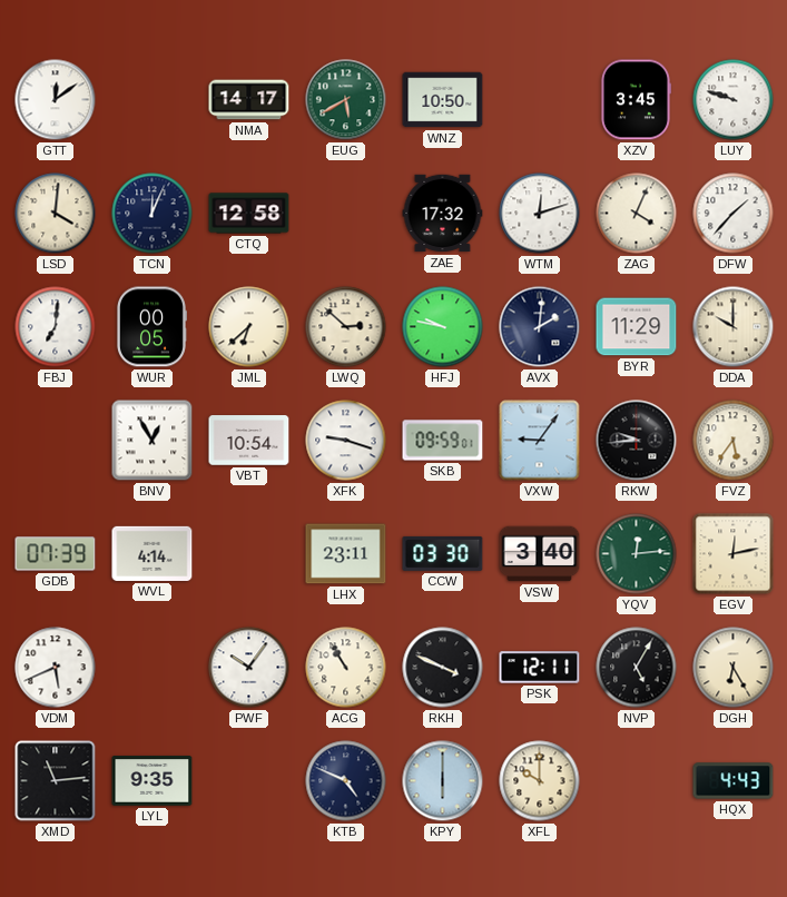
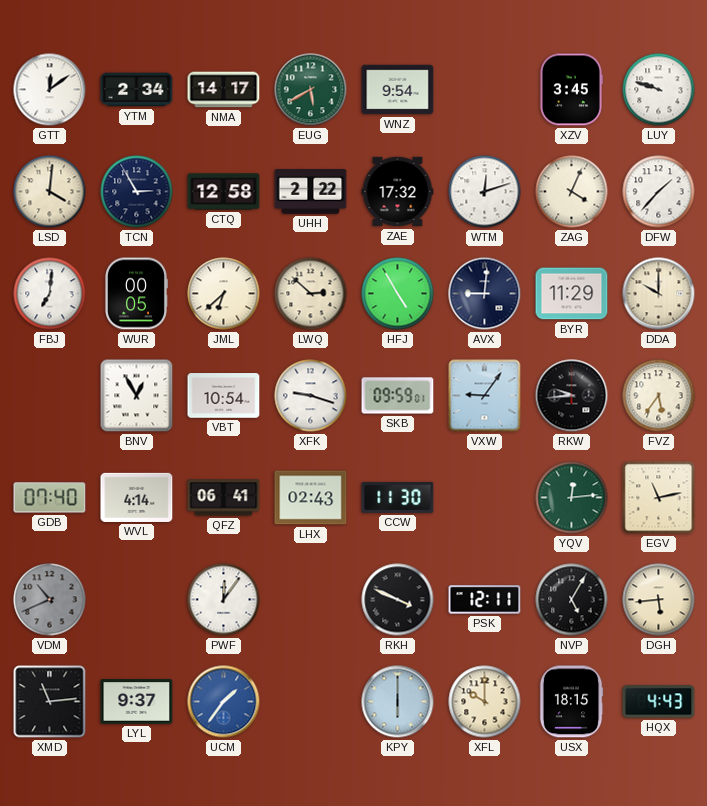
YTM: none -> 2:34
WNZ: 10:50 -> 9:54
TCN: 12:04 -> 2:55
UHH: none -> 2:22
HFJ: 9:47 -> 4:55
AVX: 2:01 -> 9:01
GDB: 07:39 -> 07:40
QFZ: none -> 06:41
LHX: 23:11 -> 02:43
CCW: 03:30 -> 11:30
VSW: 3:40 -> none
EGV: 12:13 -> 11:13
VDM: 5:41 -> 10:41
VDM dial: white -> grey
PWF: 10:06 -> 12:06
ACG: 10:55 -> none
DGH: 6:25 -> 5:44
LYL: 9:35 -> 9:37
UCM: none -> 1:36
KTB: 4:49 -> none
USX: none -> 18:15
